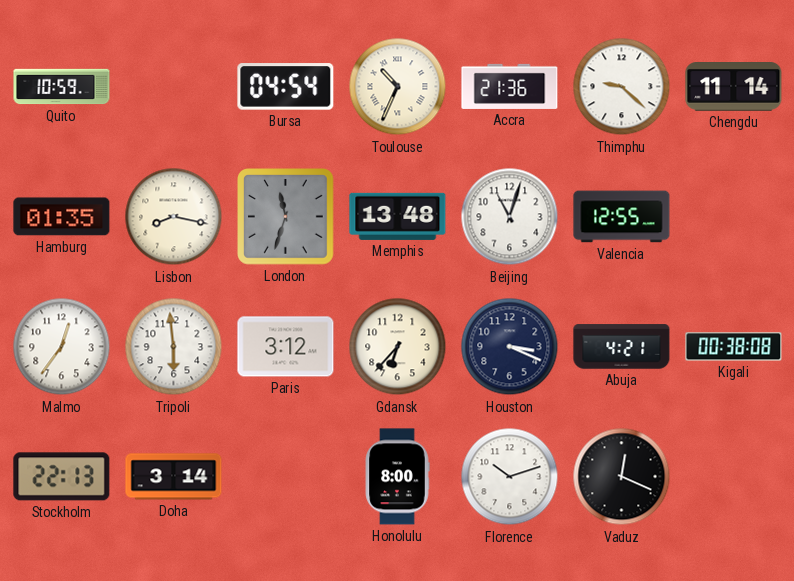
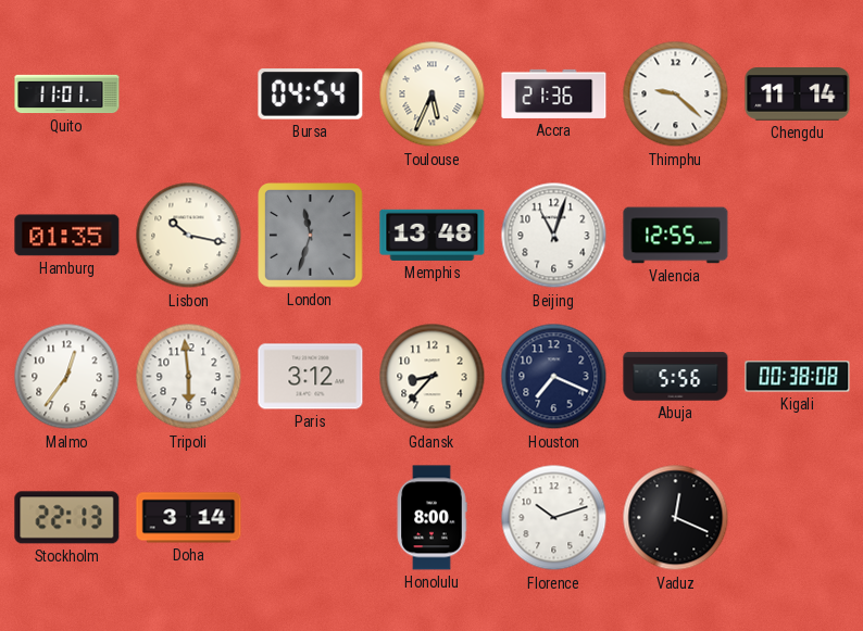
Quito: 10:59 -> 11:01
Toulouse: 10:34 -> 5:34
Lisbon: 8:17 -> 10:17
Gdansk: 6:37 -> 8:37
Houston: 3:19 -> 7:19
Abuja: 4:21 -> 5:56
